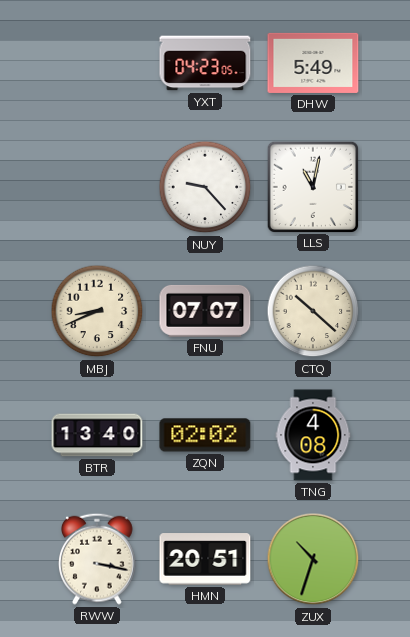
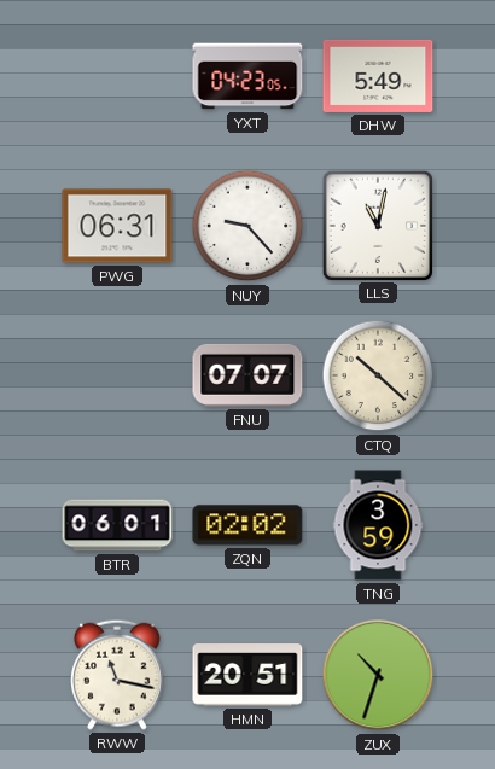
PWG: none -> 06:31
MBJ: 8:41 -> none
BTR: 13:40 -> 06:01
TNG: 4:08 -> 3:59
RWW: 3:17 -> 11:17
